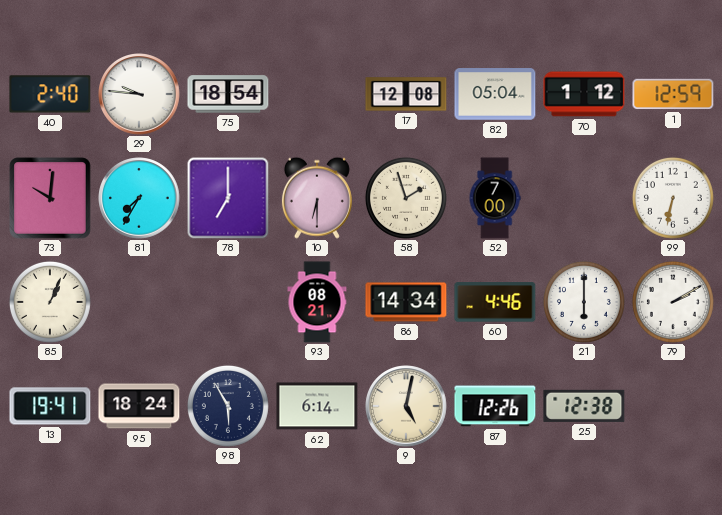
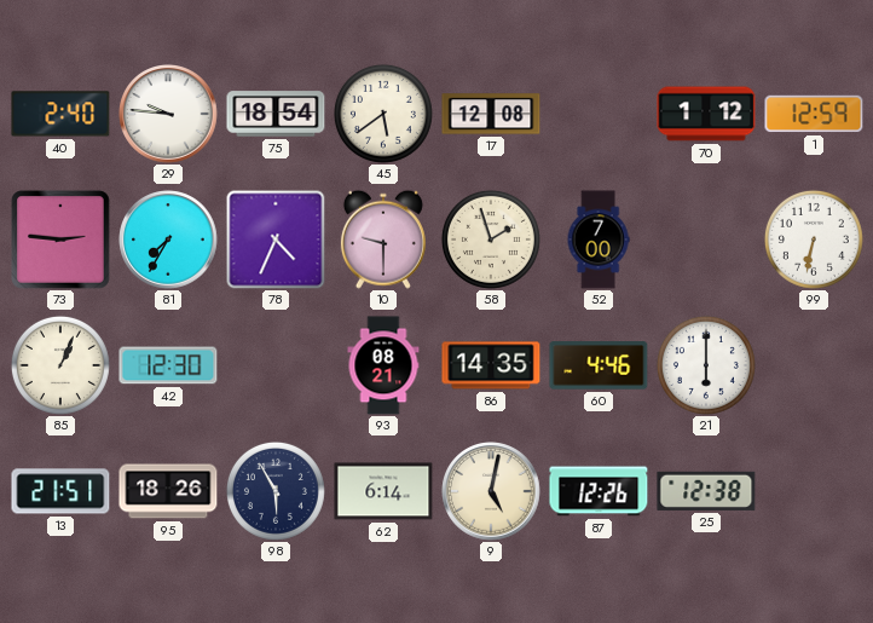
45: none -> 5:39
82: 05:04 -> none
73: 10:01 -> 2:46
78: 7:00 -> 4:34
10: 6:30 -> 9:30
42: none -> 12:30
86: 14:34 -> 14:35
79: 2:10 -> none
13: 19:41 -> 21:51
95: 18:24 -> 18:26
